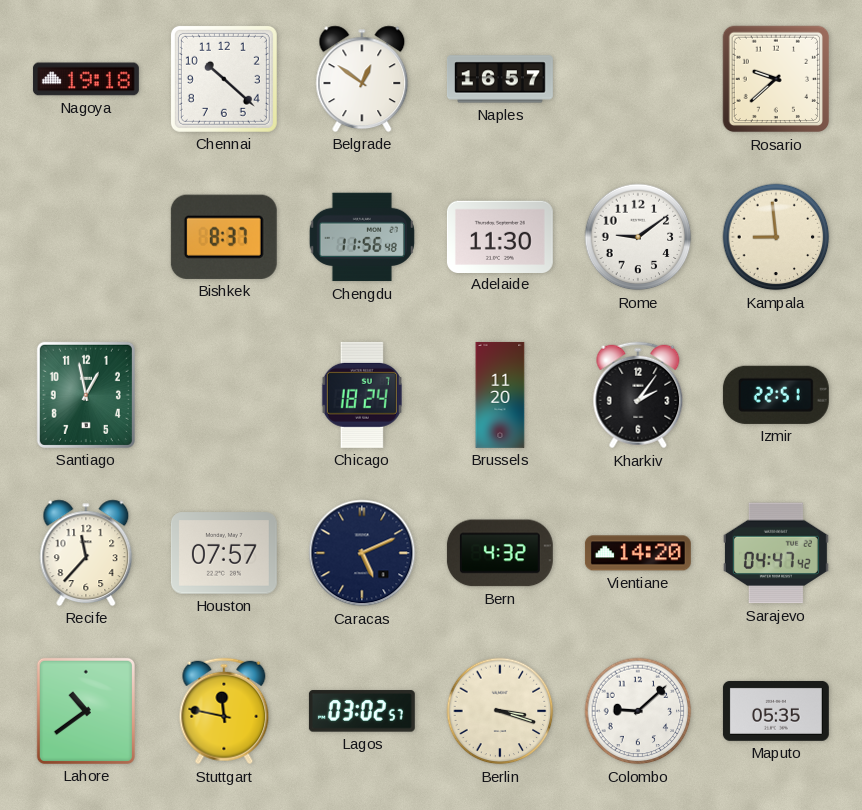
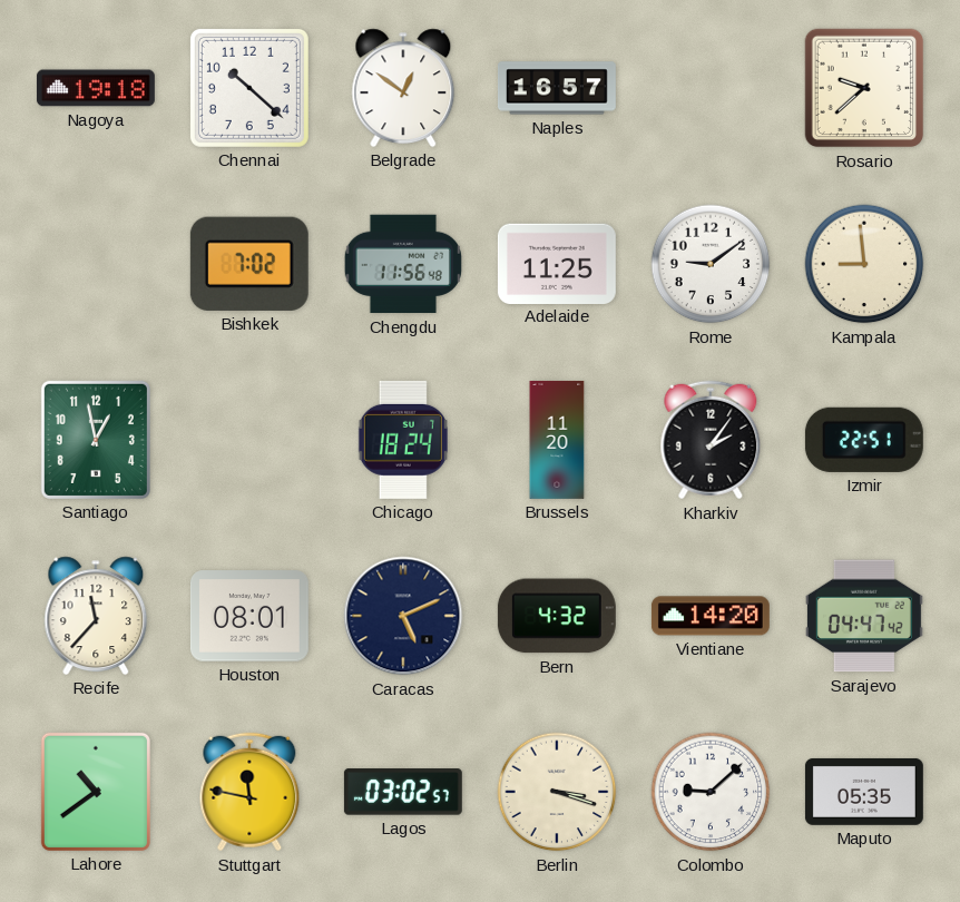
Bishkek: 8:37 -> 7:02
Adelaide: 11:30 -> 11:25
Houston: 07:57 -> 08:01
